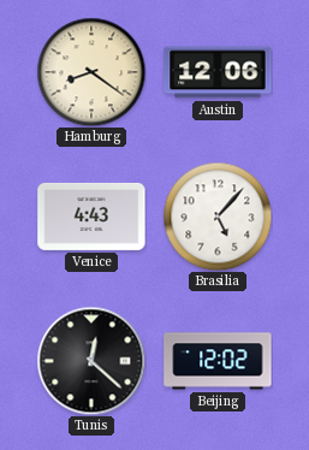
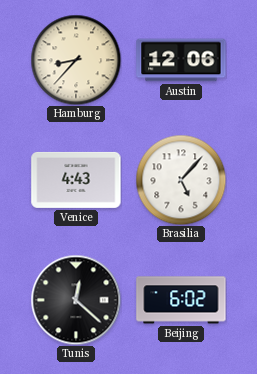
Hamburg: 8:21 -> 8:37
Beijing: 12:02 -> 6:02
